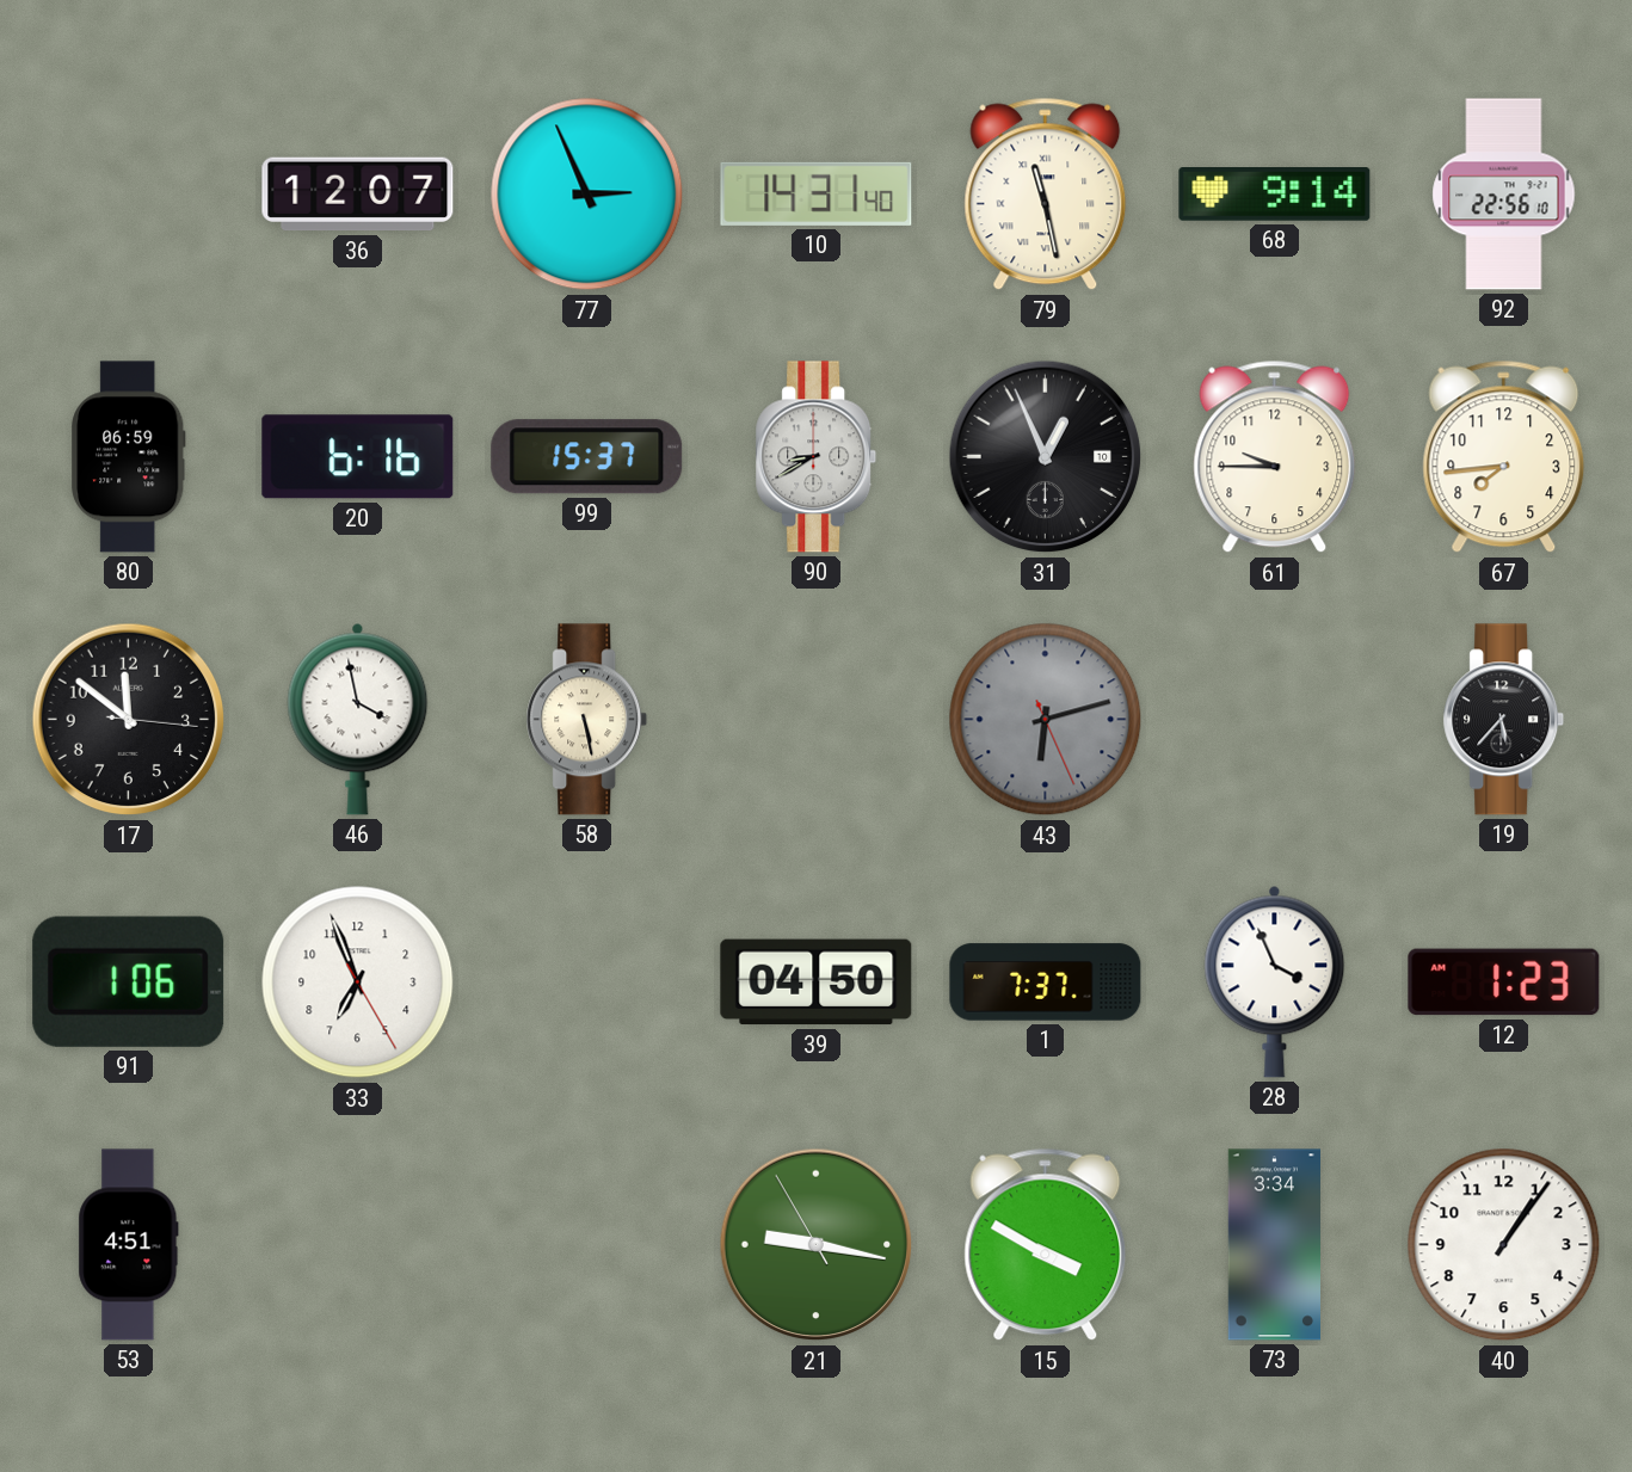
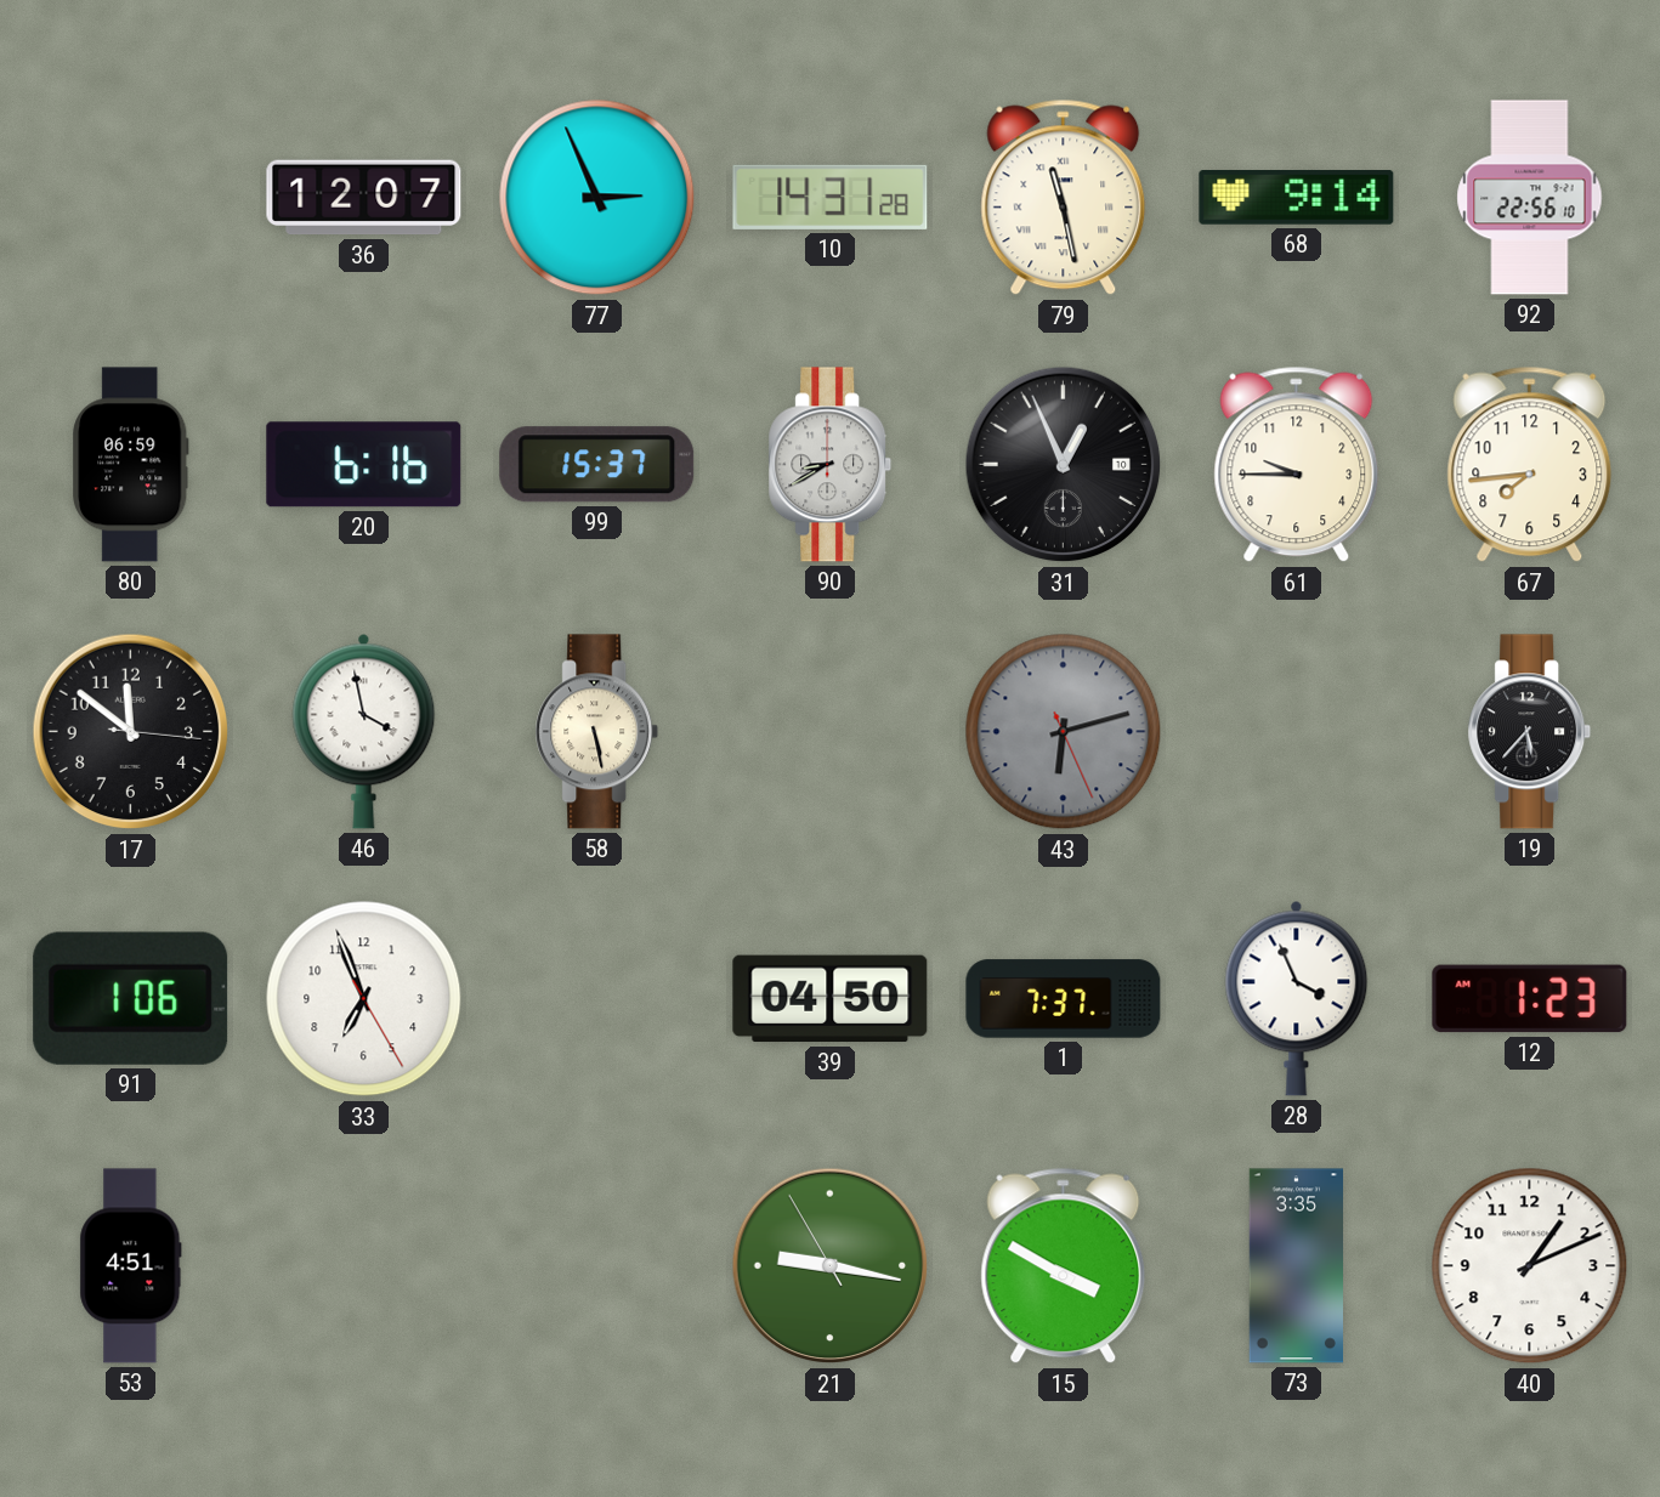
10: 14:31:40 -> 14:31:28
73: 3:34 -> 3:35
40: 1:06 -> 1:11
